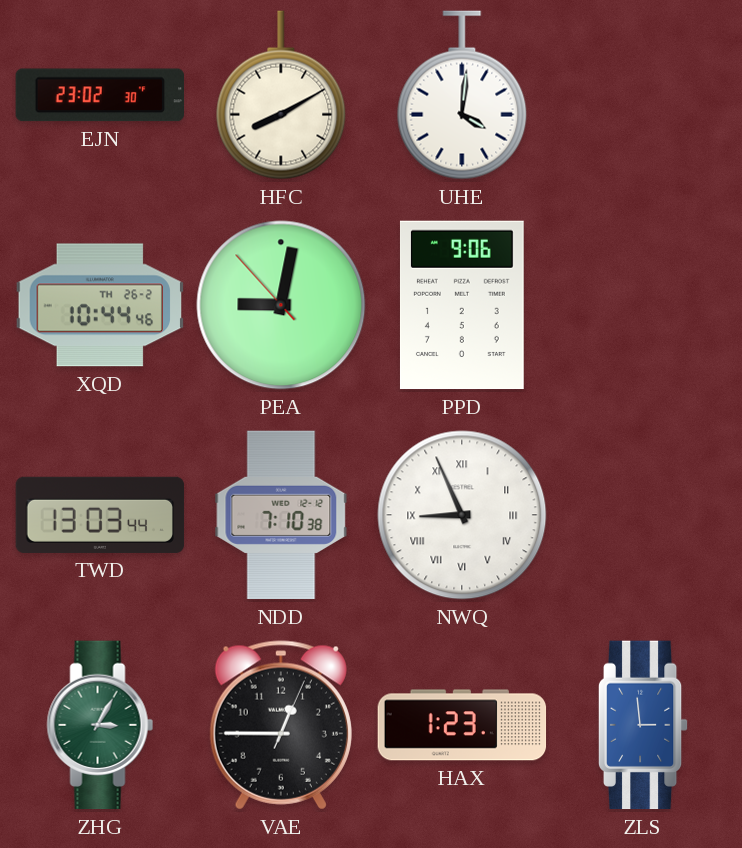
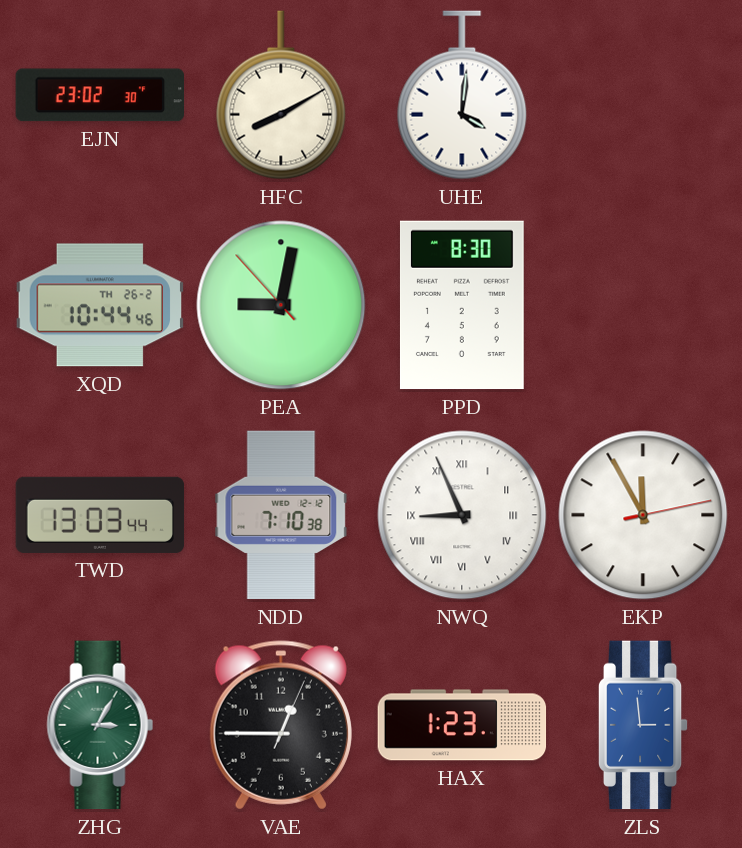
PPD: 9:06 -> 8:30
EKP: none -> 11:55
